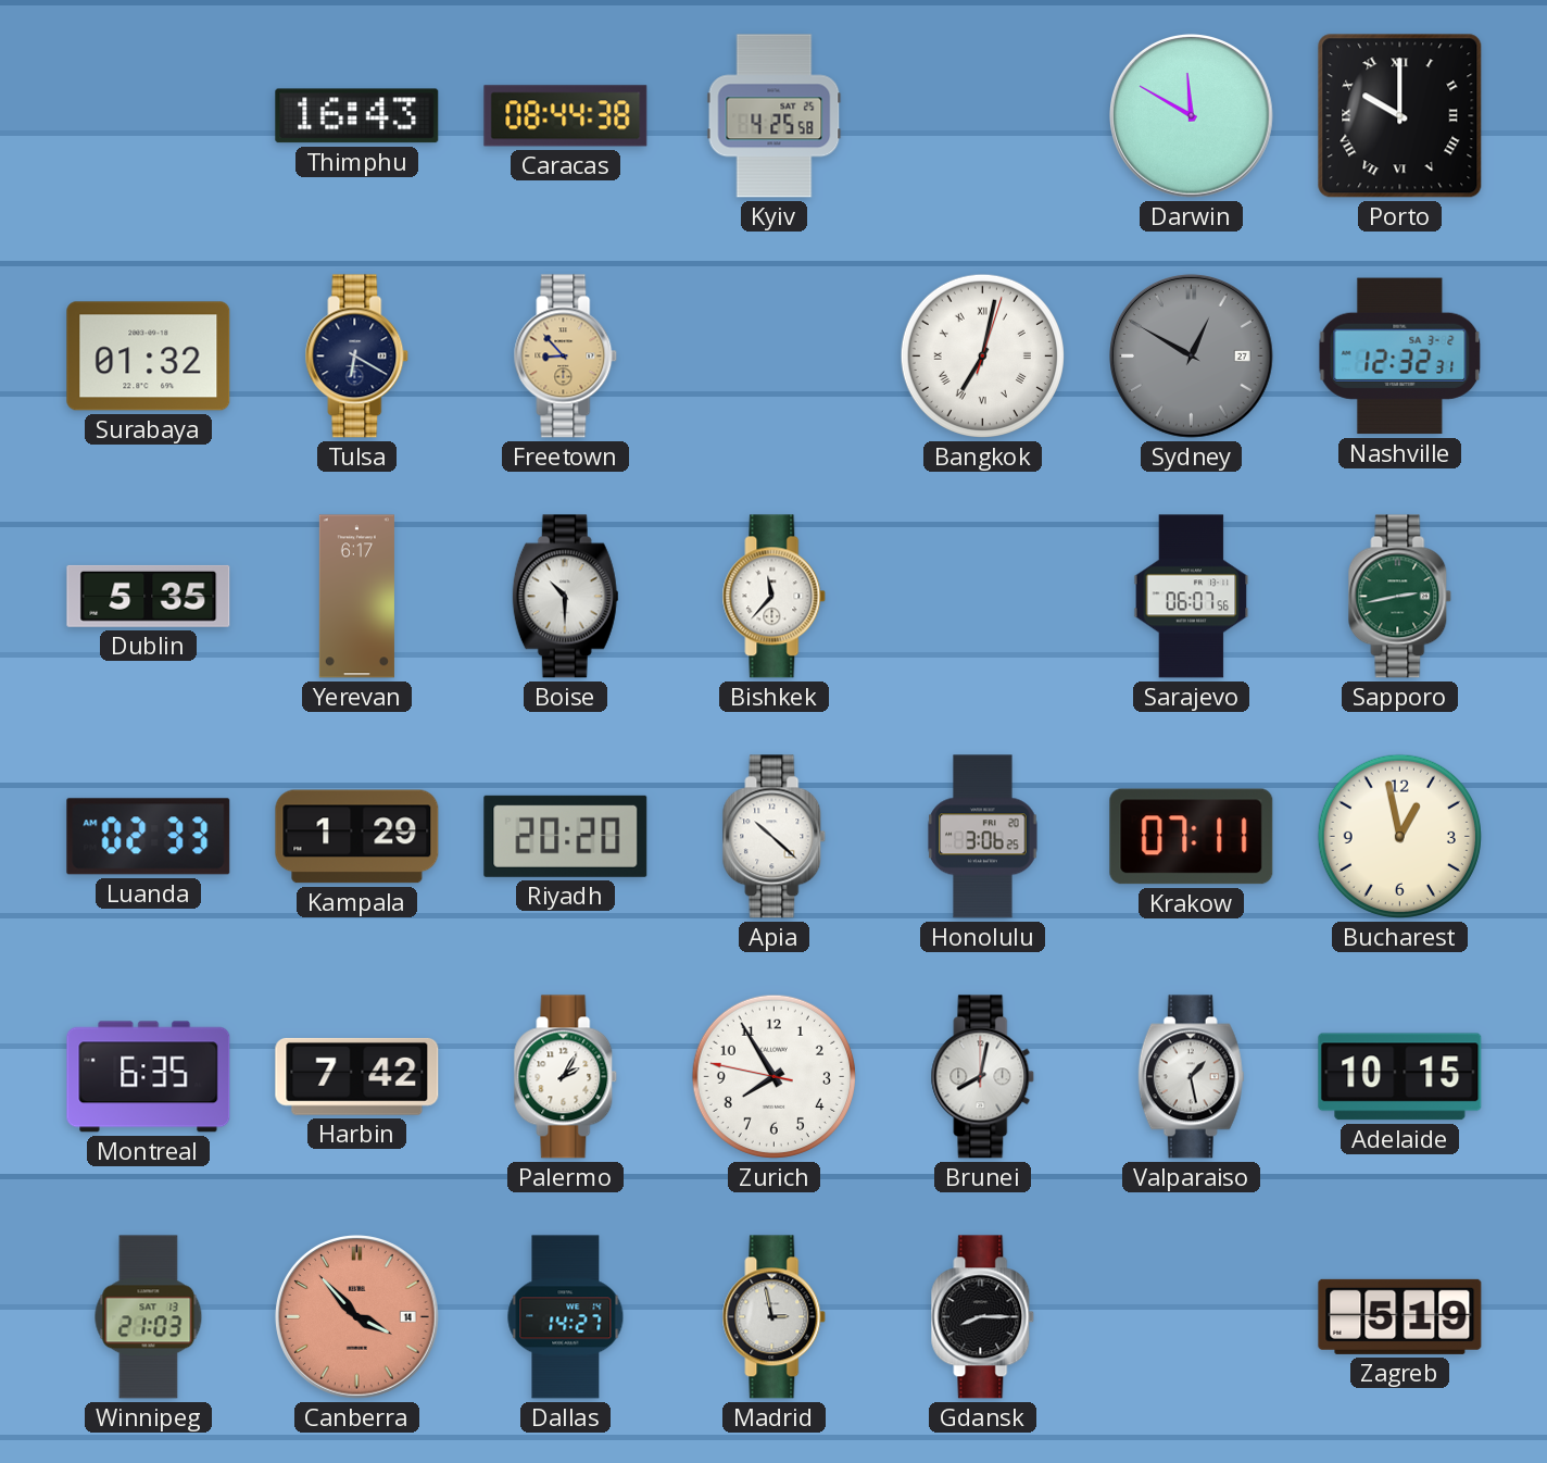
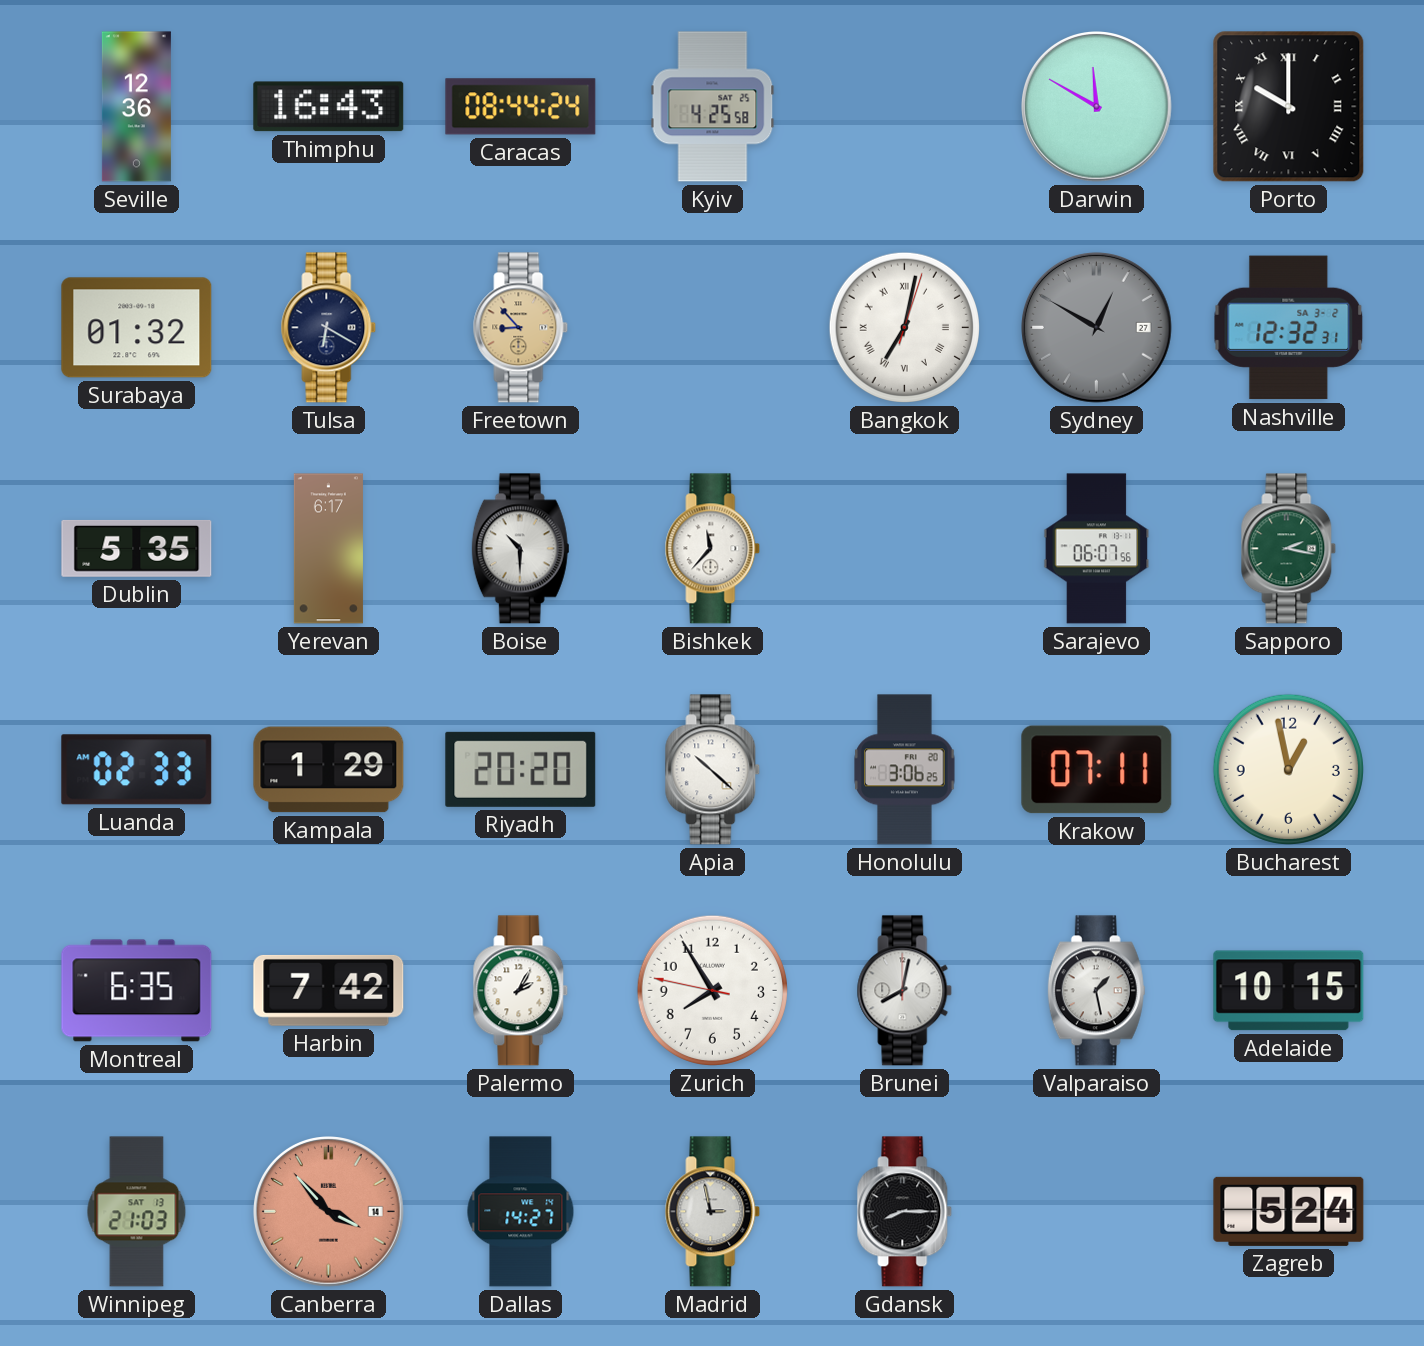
Seville: none -> 12:36
Caracas: 08:44:38 -> 08:44:24
Sapporo: 2:43 -> 2:17
Zagreb: 5:19 -> 5:24
